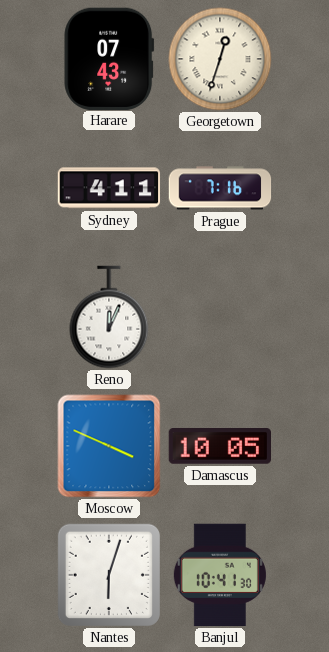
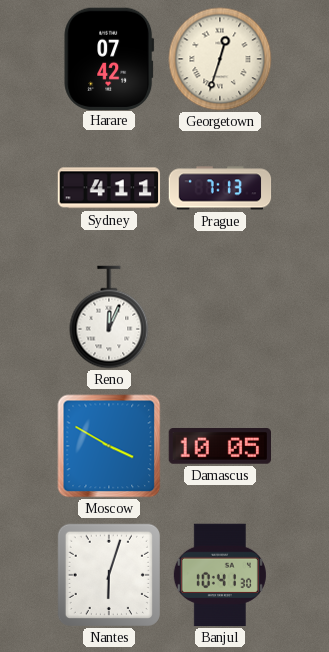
Harare: 07:43 -> 07:42
Prague: 7:16 -> 7:13
Moscow: 3:49 -> 3:50
